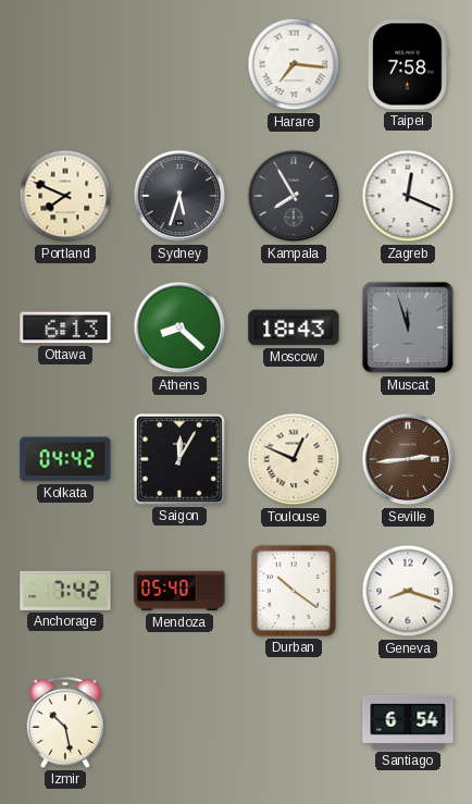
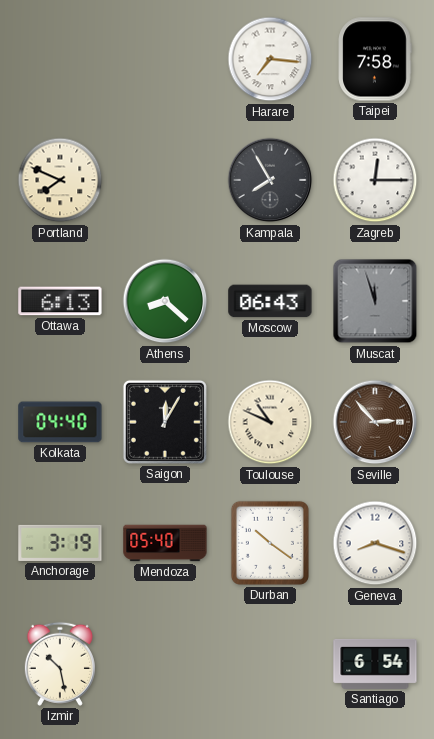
Sydney: 5:33 -> none
Zagreb: 12:19 -> 12:15
Moscow: 18:43 -> 06:43
Kolkata: 04:42 -> 04:40
Toulouse: 12:49 -> 10:49
Seville: 2:44 -> 2:53
Anchorage: 7:42 -> 3:19
